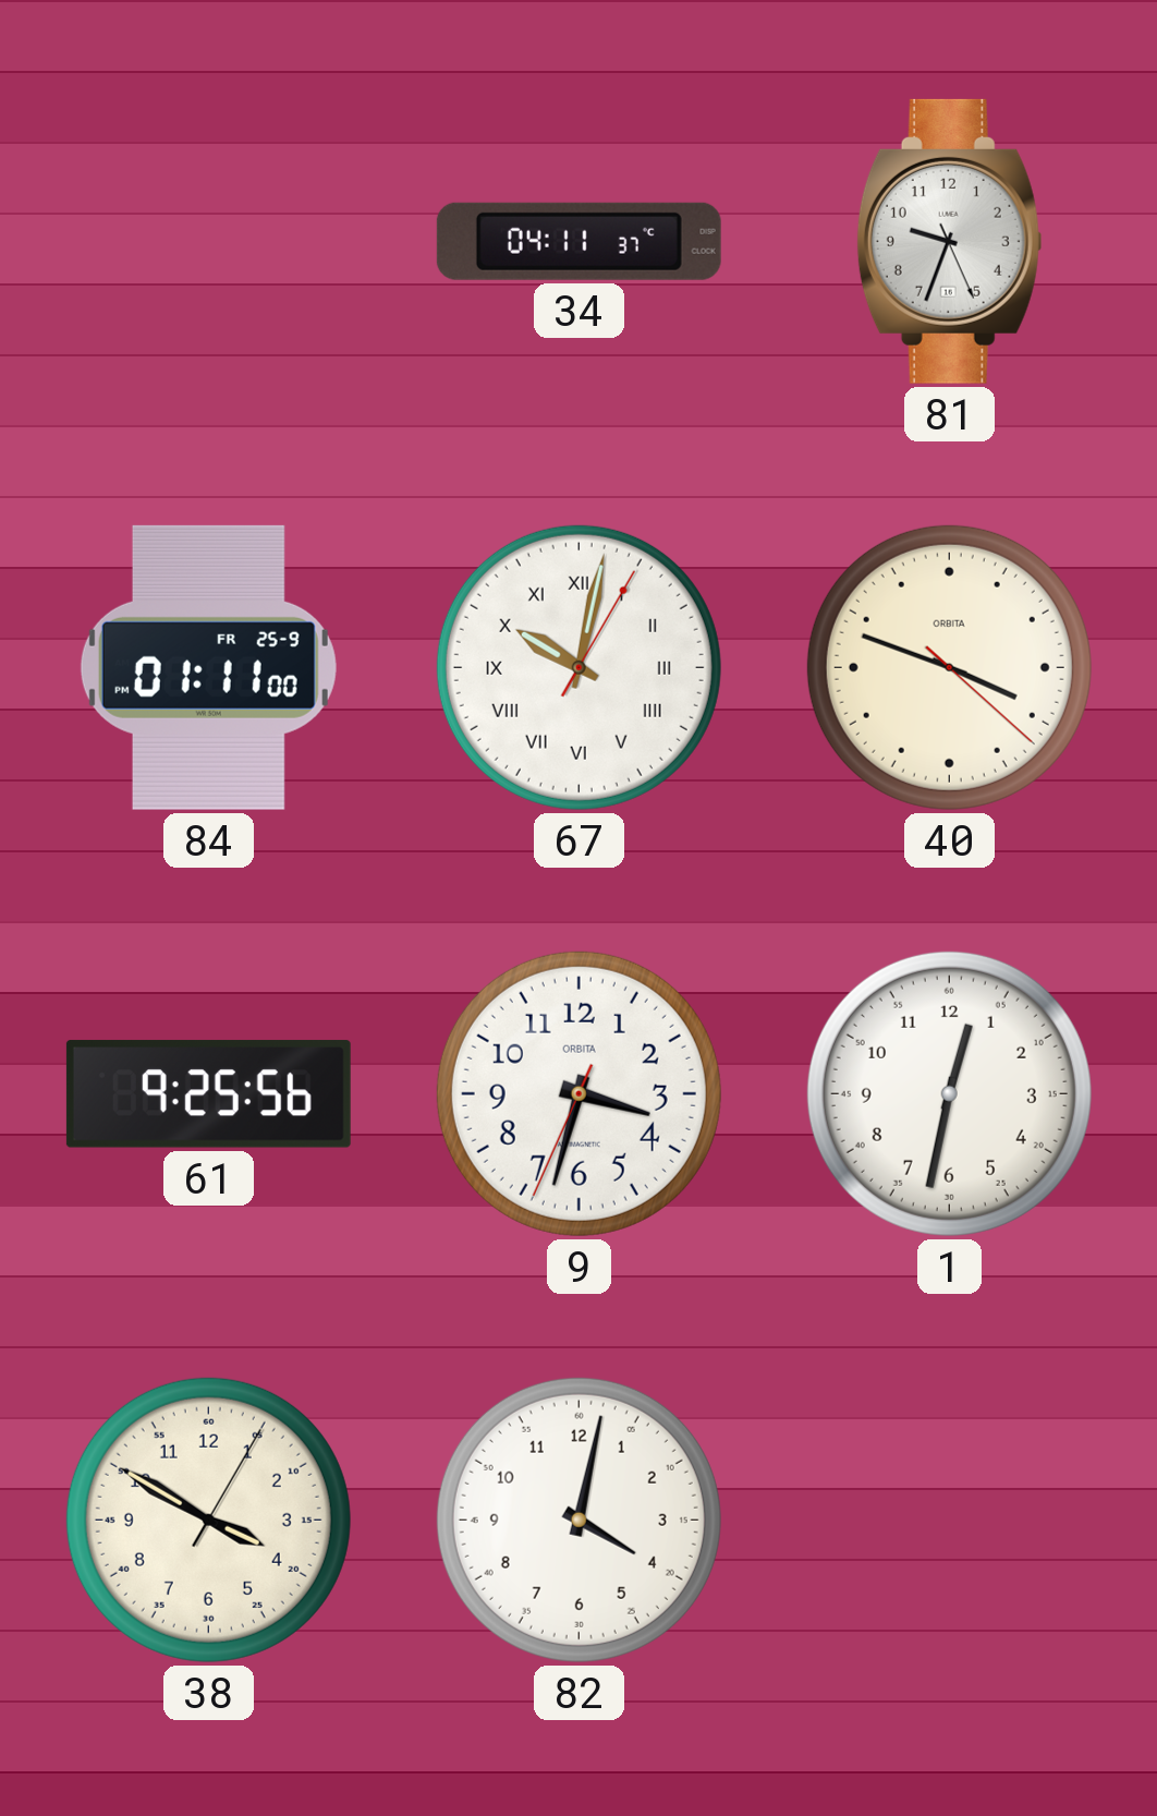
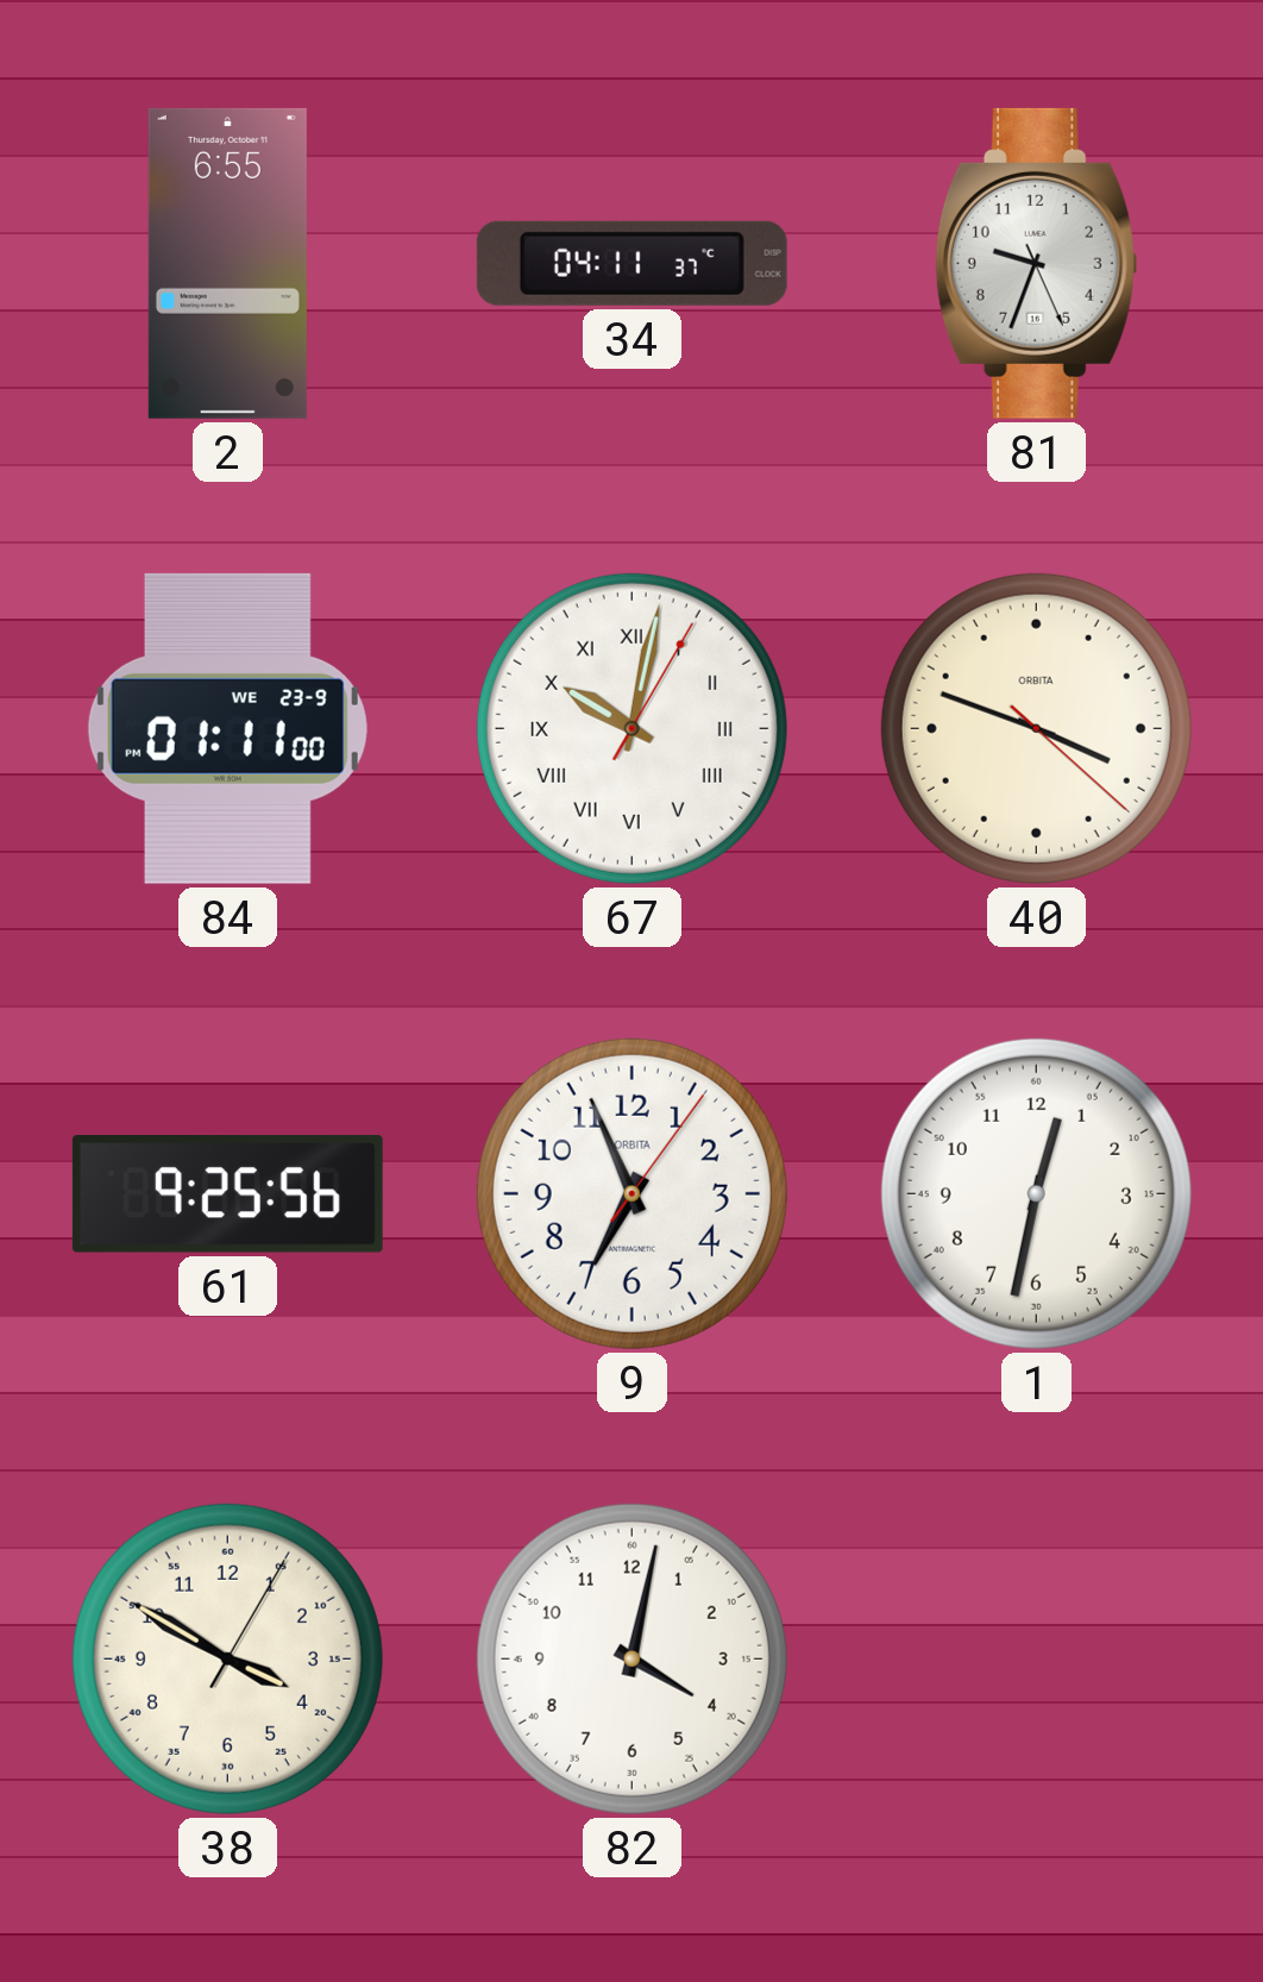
2: none -> 6:55
84 date: FR 25-9 -> WE 23-9
9: 3:32 -> 6:56
